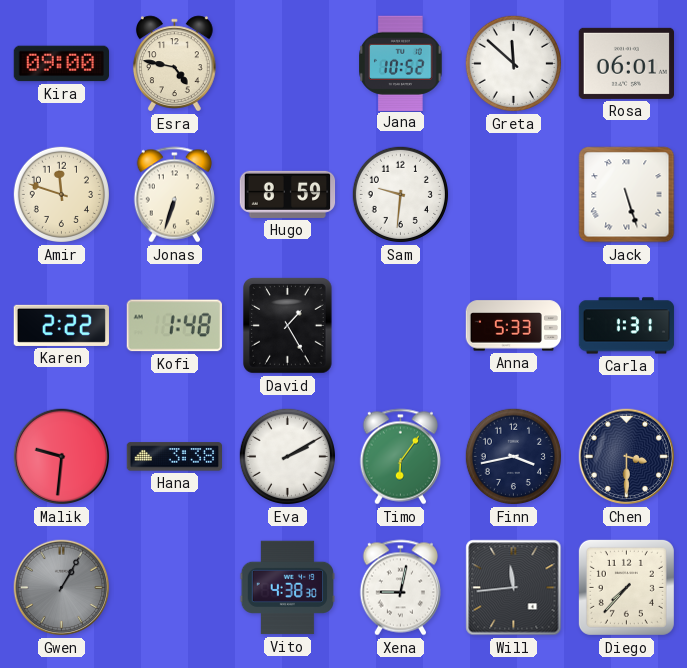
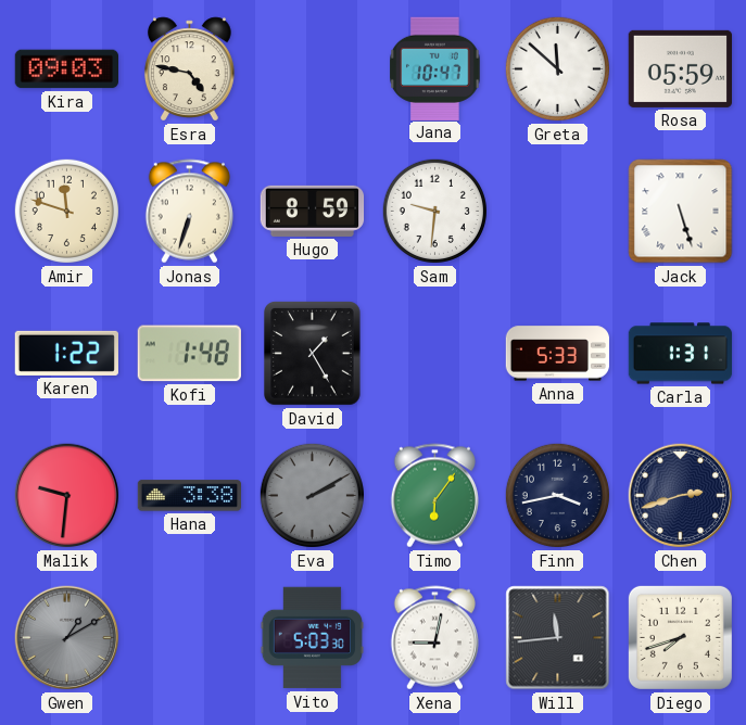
Kira: 09:00 -> 09:03
Jana: 10:52 -> 10:47
Rosa: 06:01 -> 05:59
Karen: 2:22 -> 1:22
Eva dial: white -> grey
Chen: 3:30 -> 2:42
Gwen: 1:05 -> 1:10
Vito: 4:38 -> 5:03
Diego: 7:37 -> 7:42
